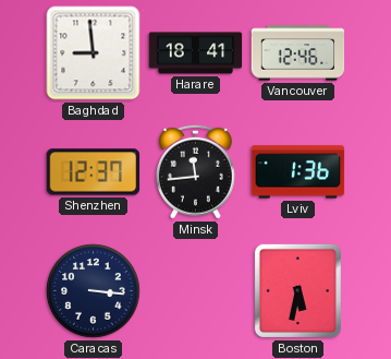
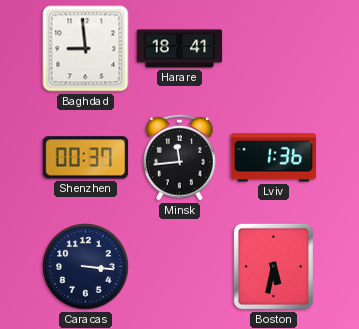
Vancouver: 12:46 -> none
Shenzhen: 12:37 -> 00:37
